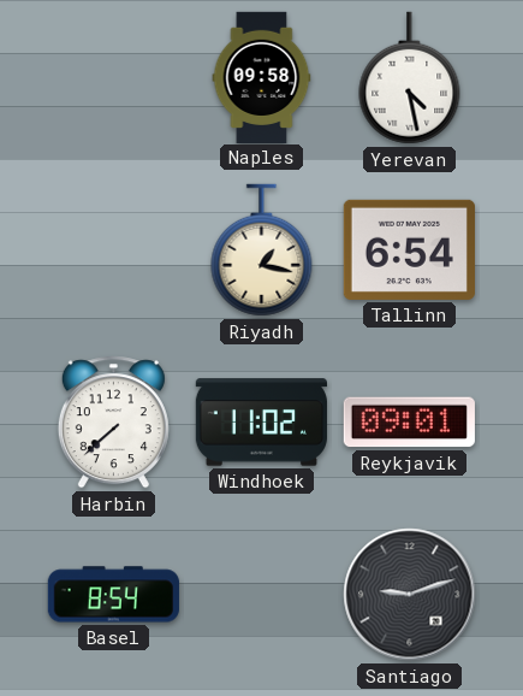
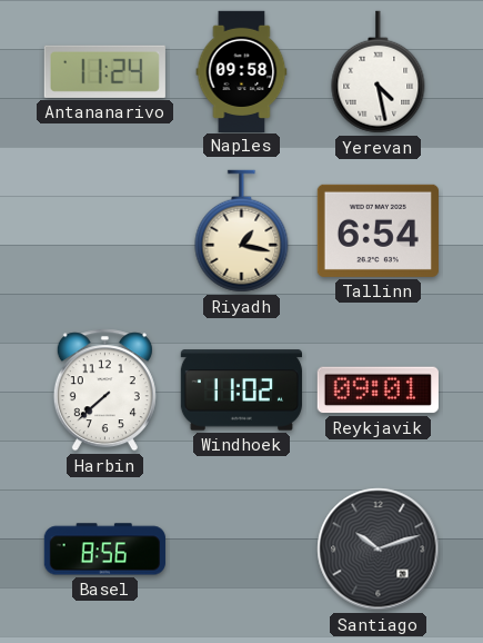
Antananarivo: none -> 11:24
Basel: 8:54 -> 8:56
Santiago: 9:12 -> 10:12
